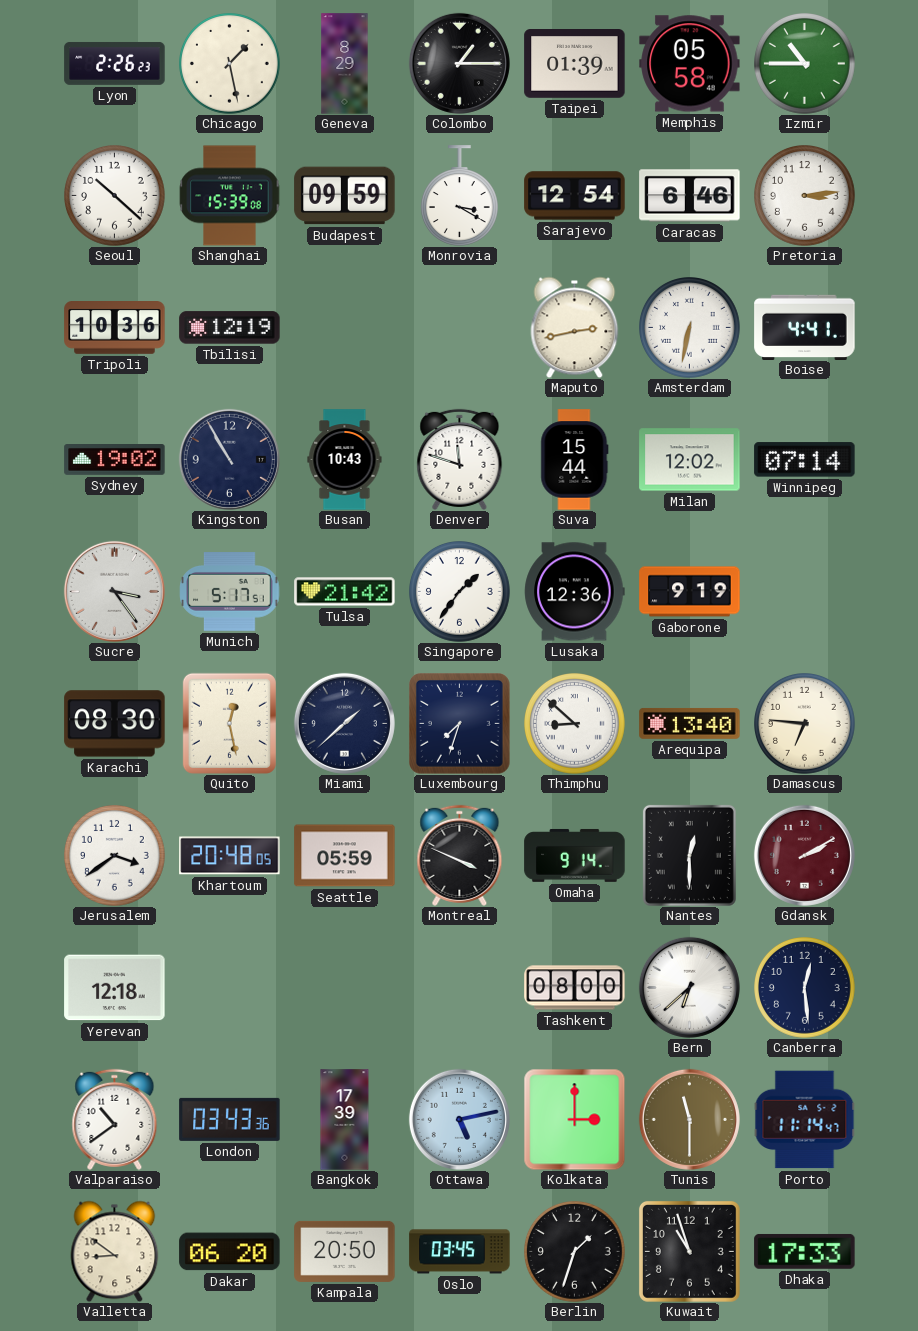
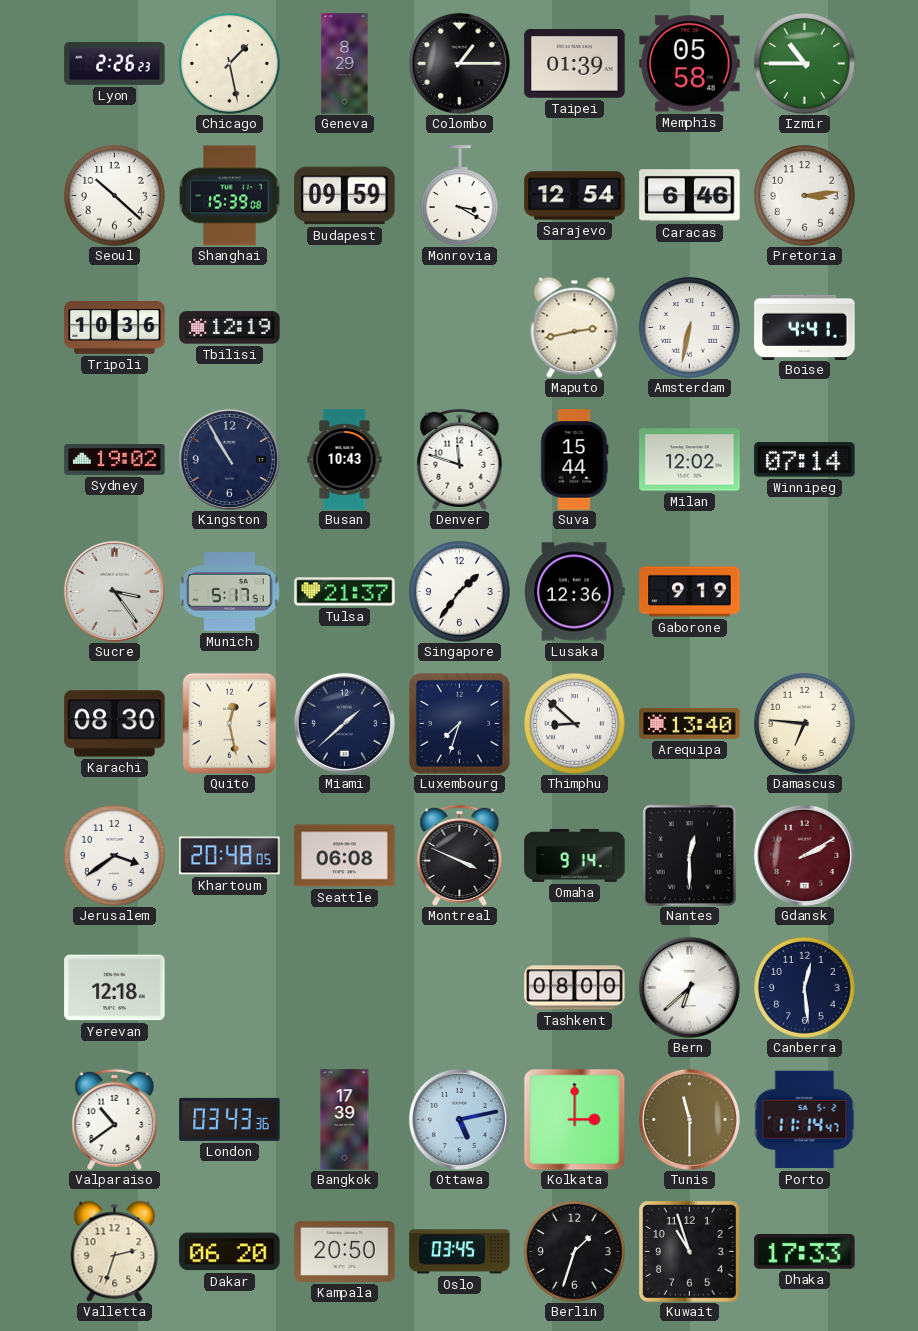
Tulsa: 21:42 -> 21:37
Seattle: 05:59 -> 06:08
Valletta: 8:51 -> 2:33
